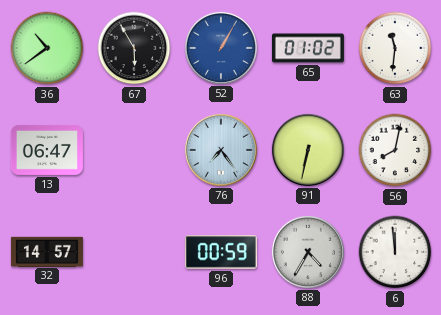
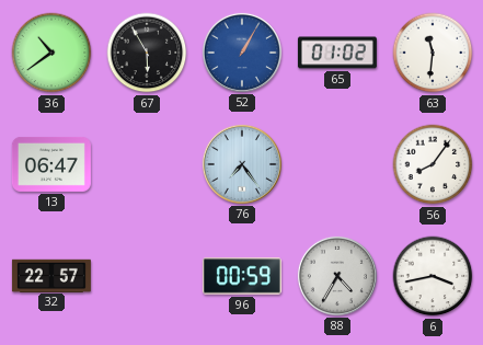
91: 6:32 -> none
56: 8:02 -> 8:06
32: 14:57 -> 22:57
6: 11:59 -> 3:43
